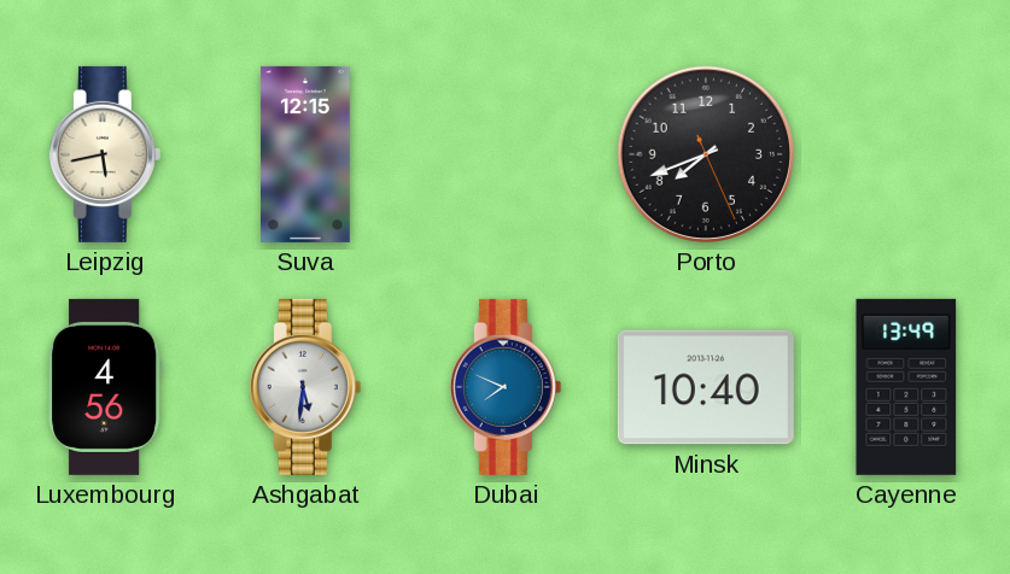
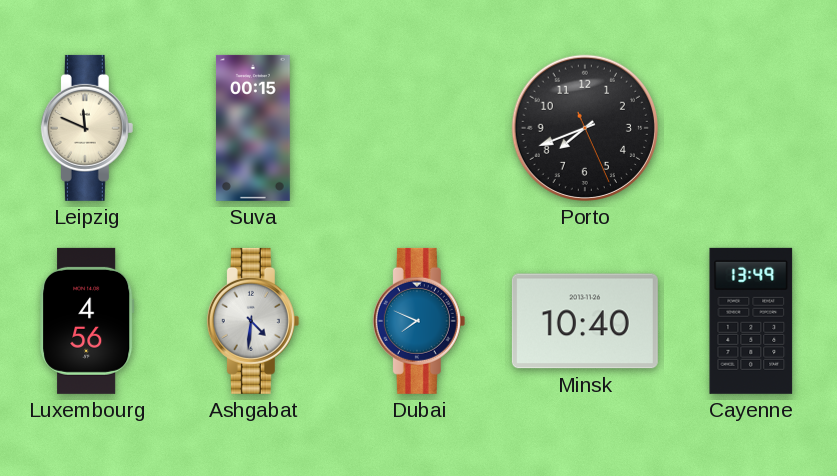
Leipzig: 5:43 -> 11:49
Suva: 12:15 -> 00:15
Ashgabat: 5:31 -> 4:31
